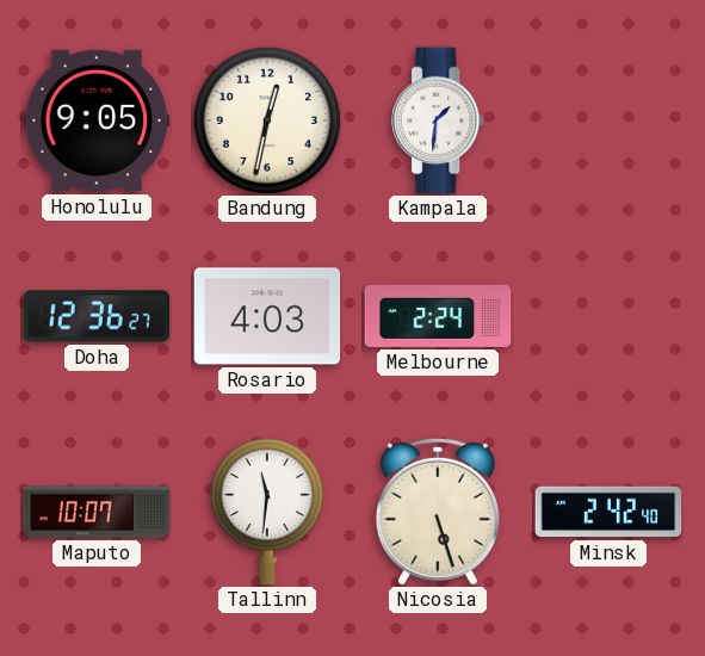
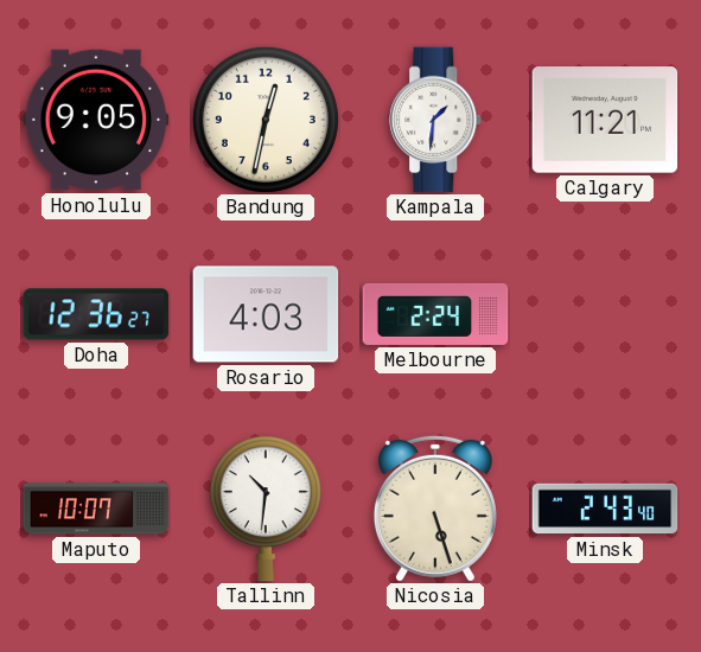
Calgary: none -> 11:21
Tallinn: 11:31 -> 10:31
Minsk: 2:42 -> 2:43
